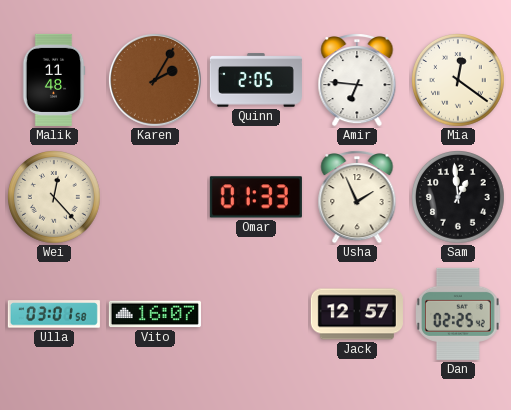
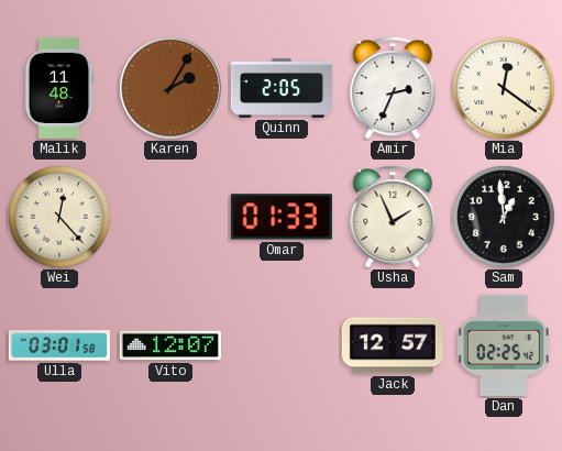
Amir: 6:46 -> 2:34
Vito: 16:07 -> 12:07
